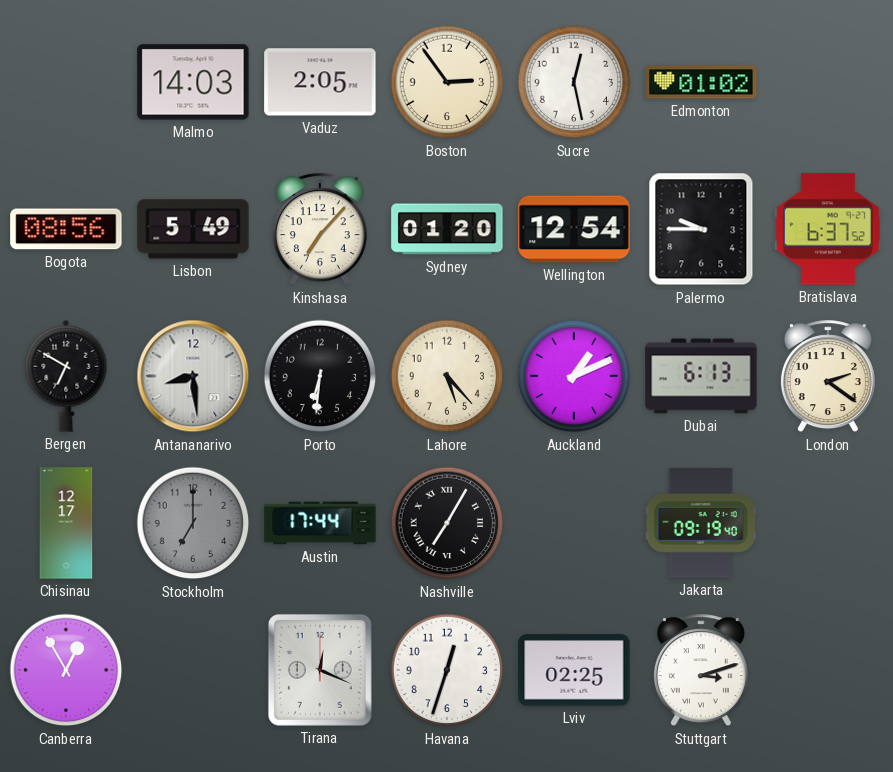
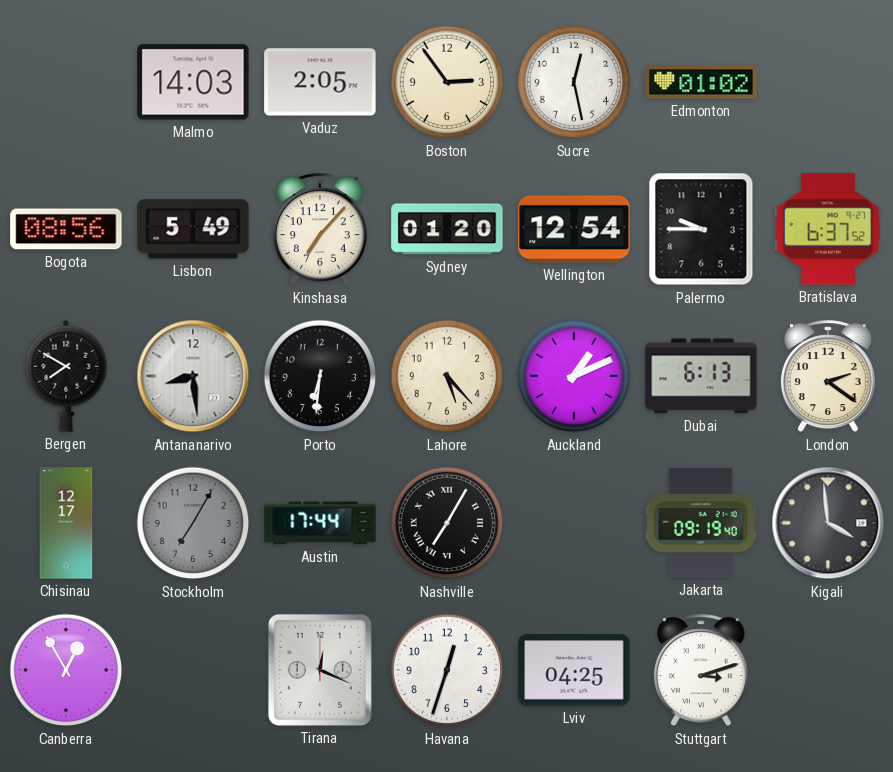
Bergen: 6:50 -> 7:50
Stockholm: 7:00 -> 7:05
Kigali: none -> 3:59
Lviv: 02:25 -> 04:25
